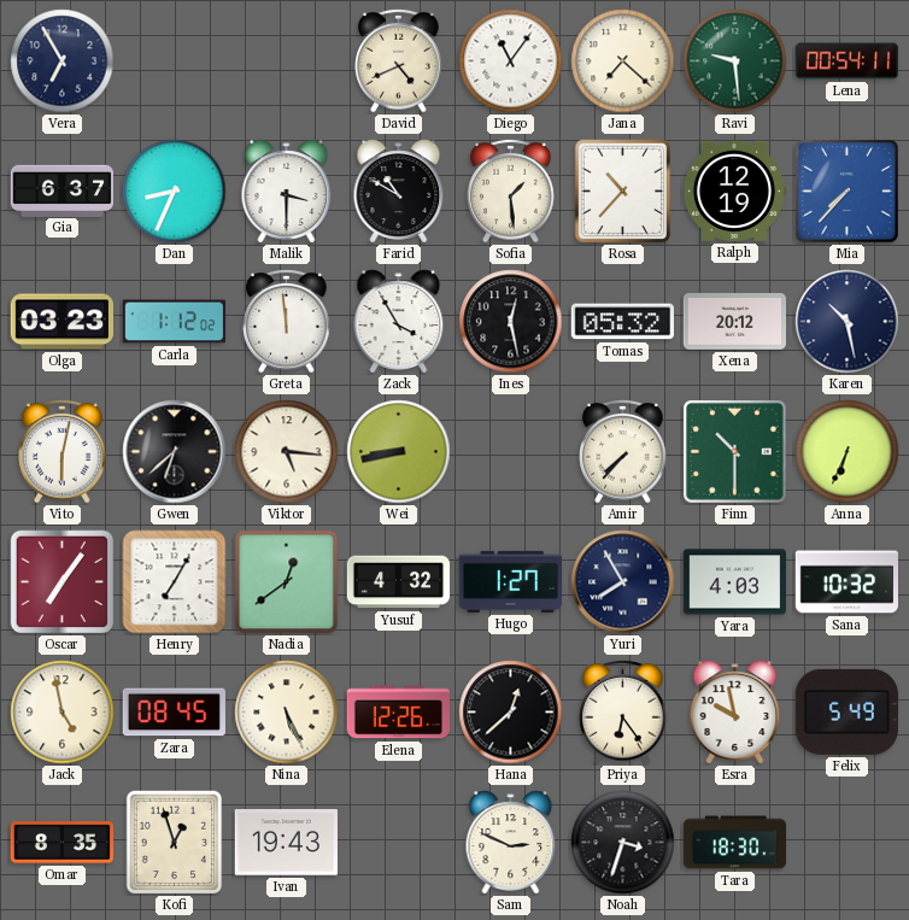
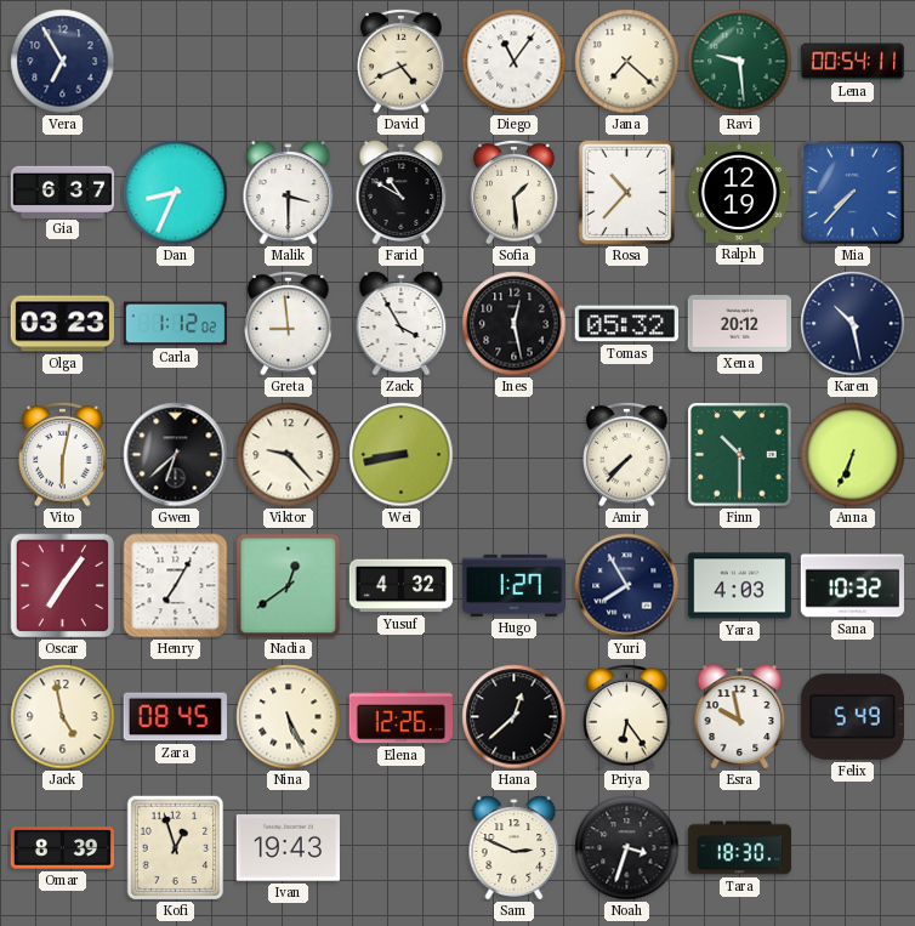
Greta: 11:59 -> 8:59
Viktor: 5:16 -> 9:23
Omar: 8:35 -> 8:39
